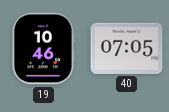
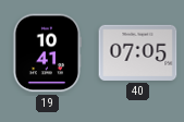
19: 10:46 -> 10:41
